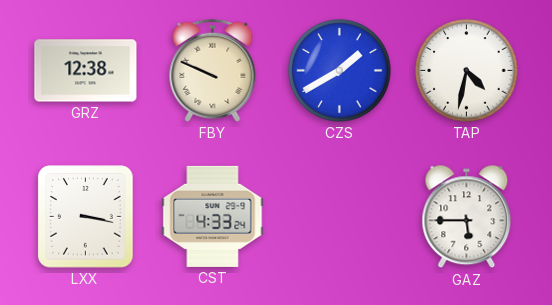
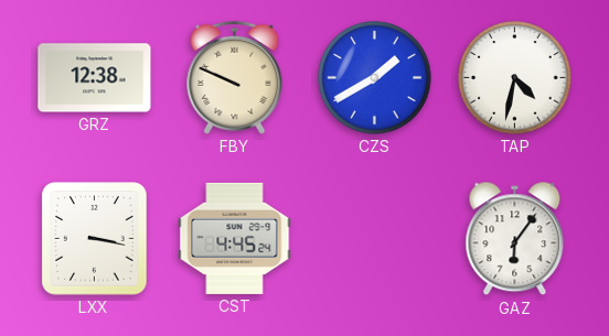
CST: 4:33 -> 4:45
GAZ: 5:45 -> 6:06
